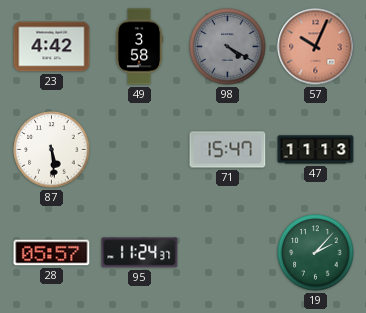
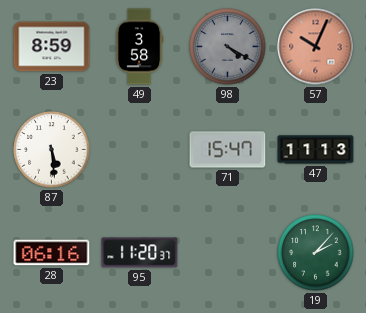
23: 4:42 -> 8:59
28: 05:57 -> 06:16
95: 11:24 -> 11:20
